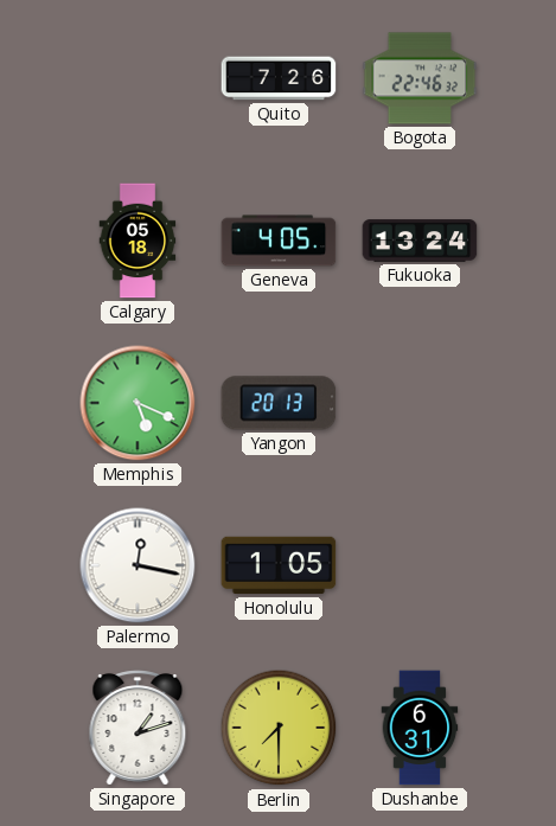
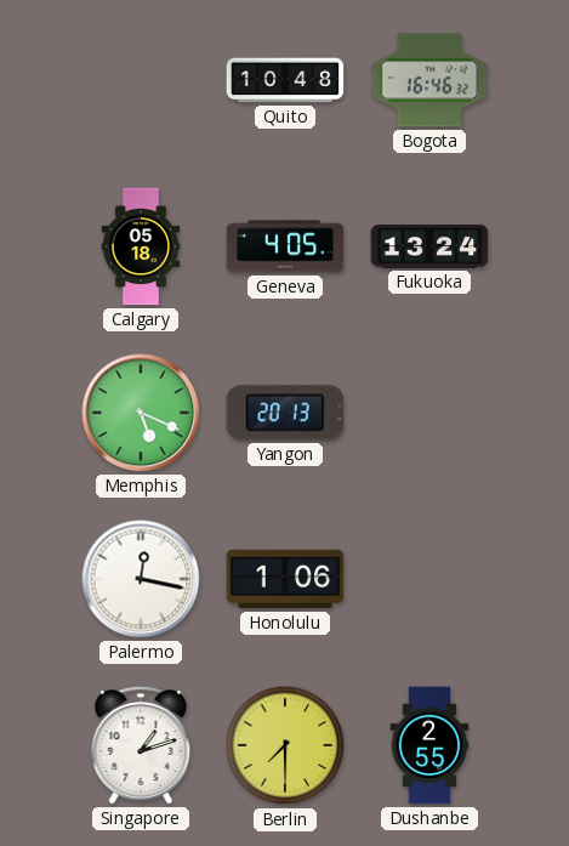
Quito: 7:26 -> 10:48
Bogota: 22:46 -> 16:46
Honolulu: 1:05 -> 1:06
Dushanbe: 6:31 -> 2:55
